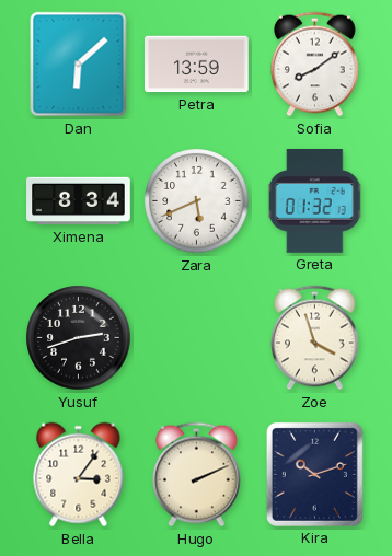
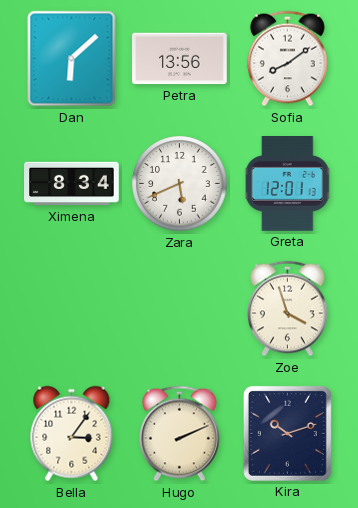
Petra: 13:59 -> 13:56
Greta: 01:32 -> 12:01
Yusuf: 2:42 -> none
